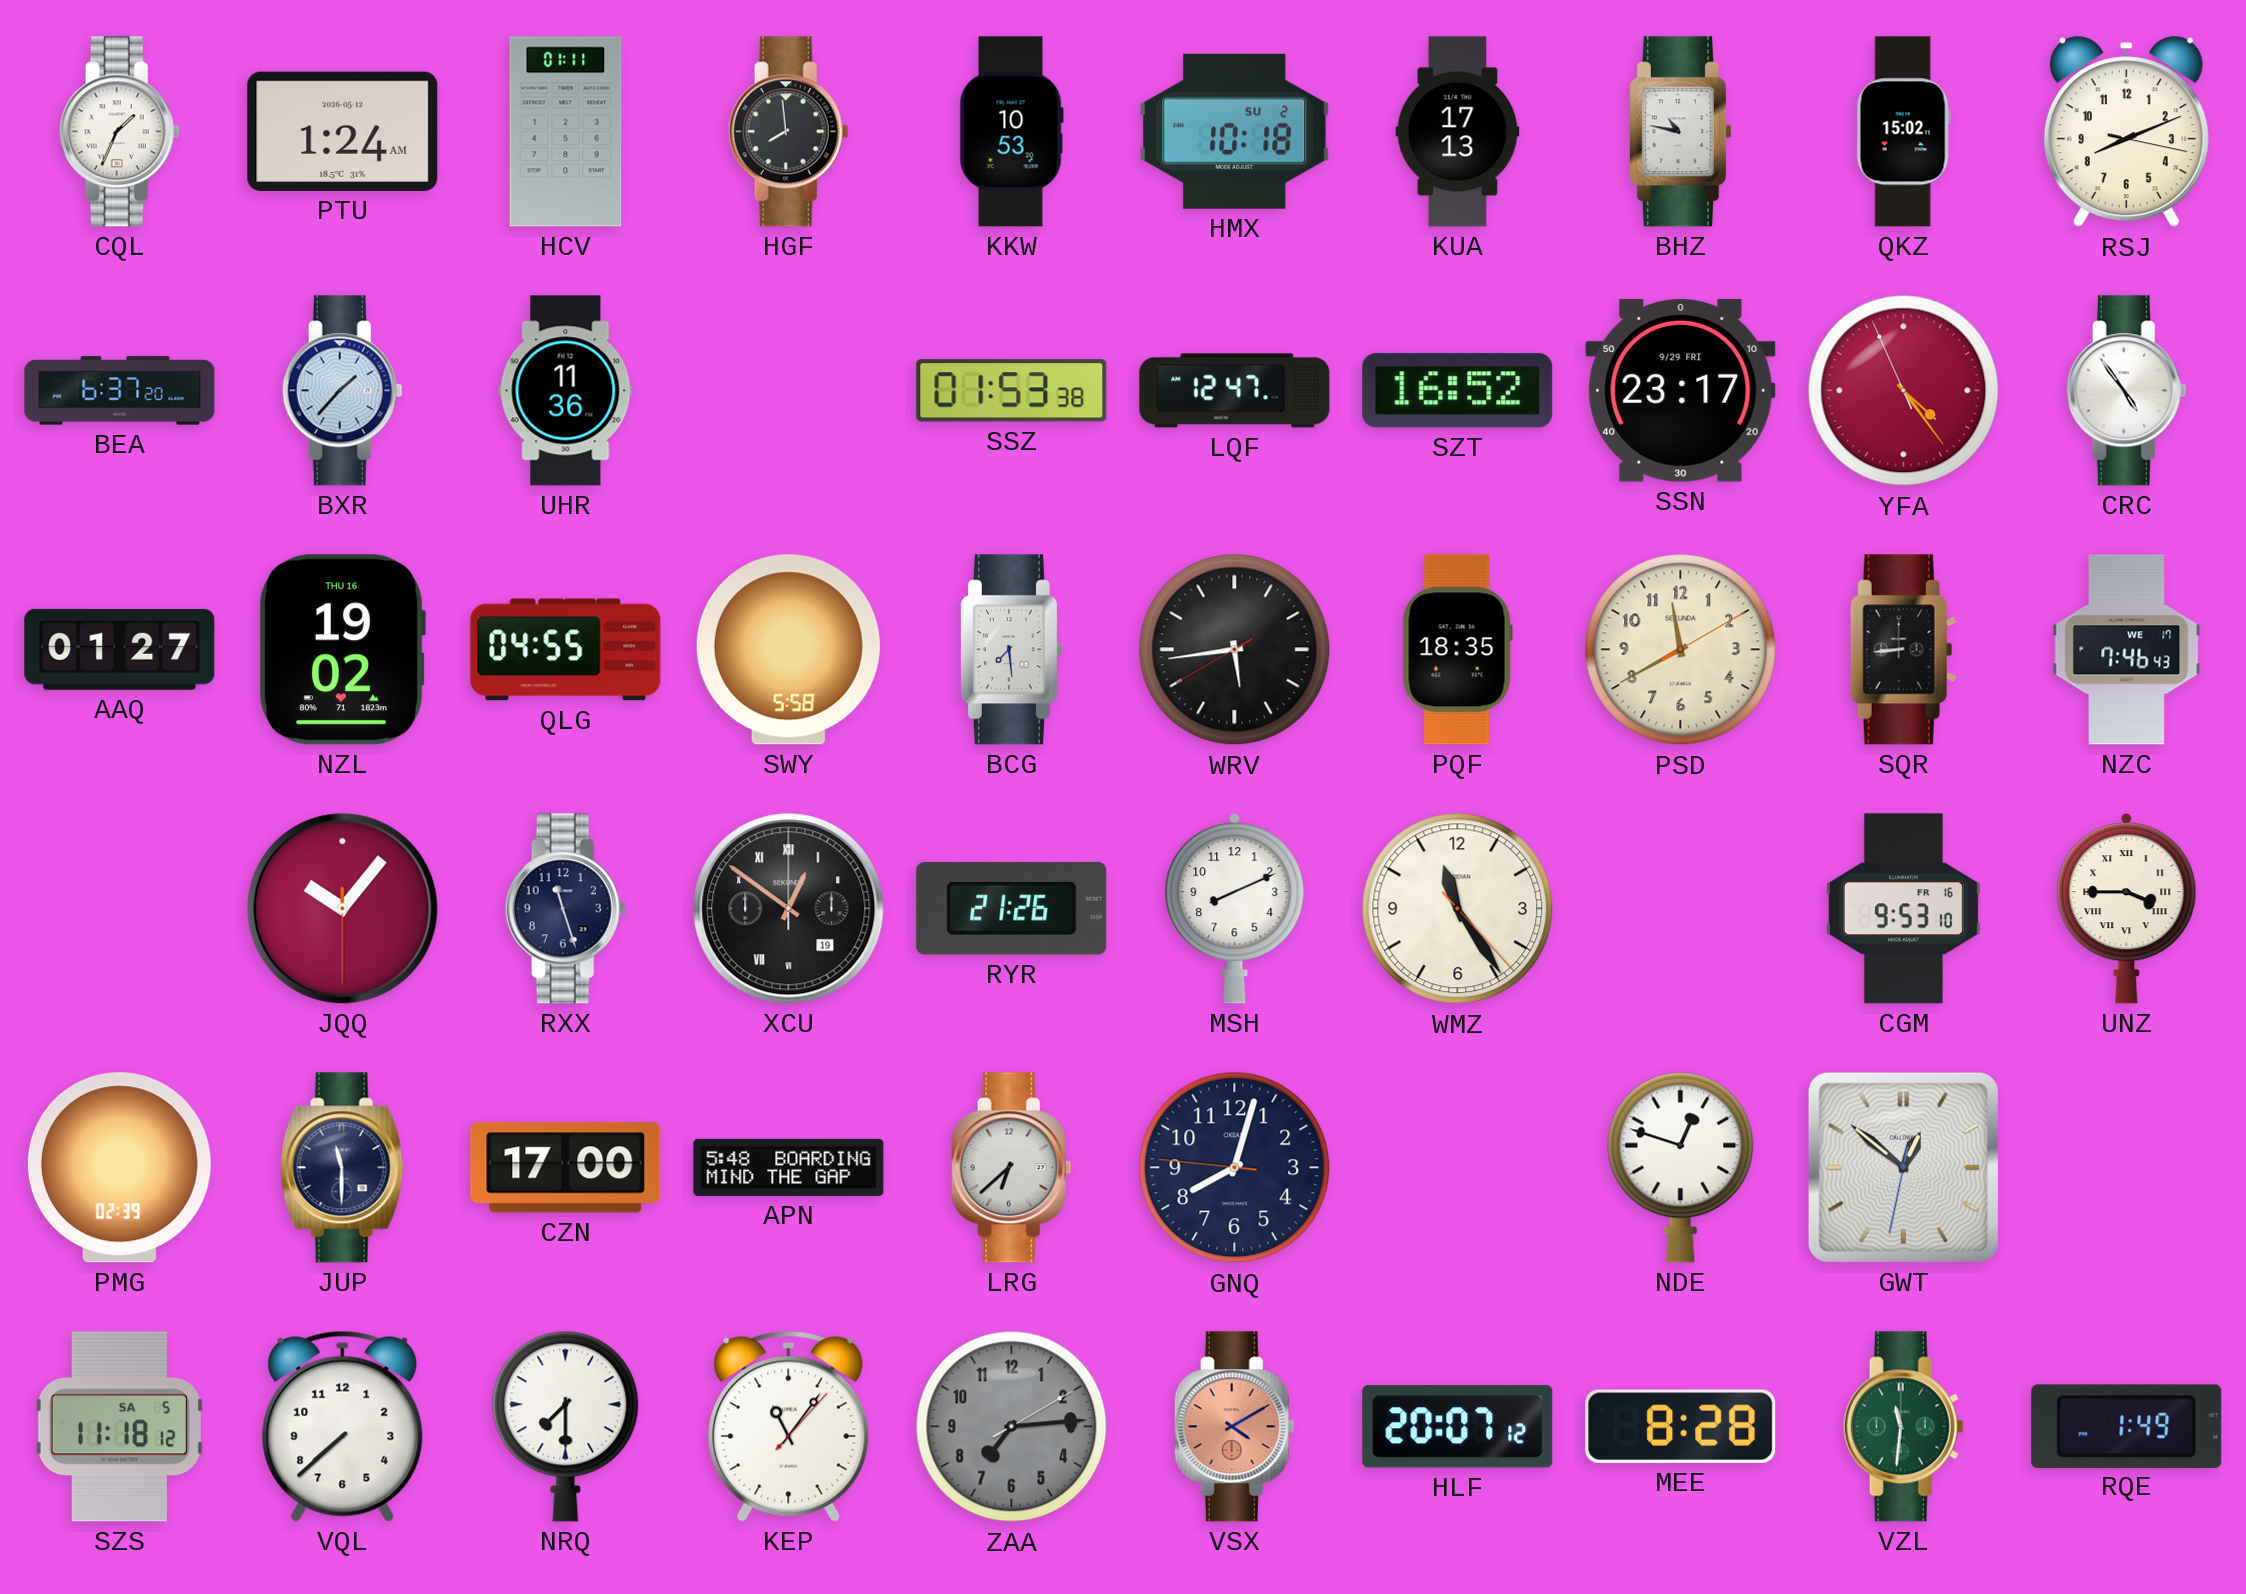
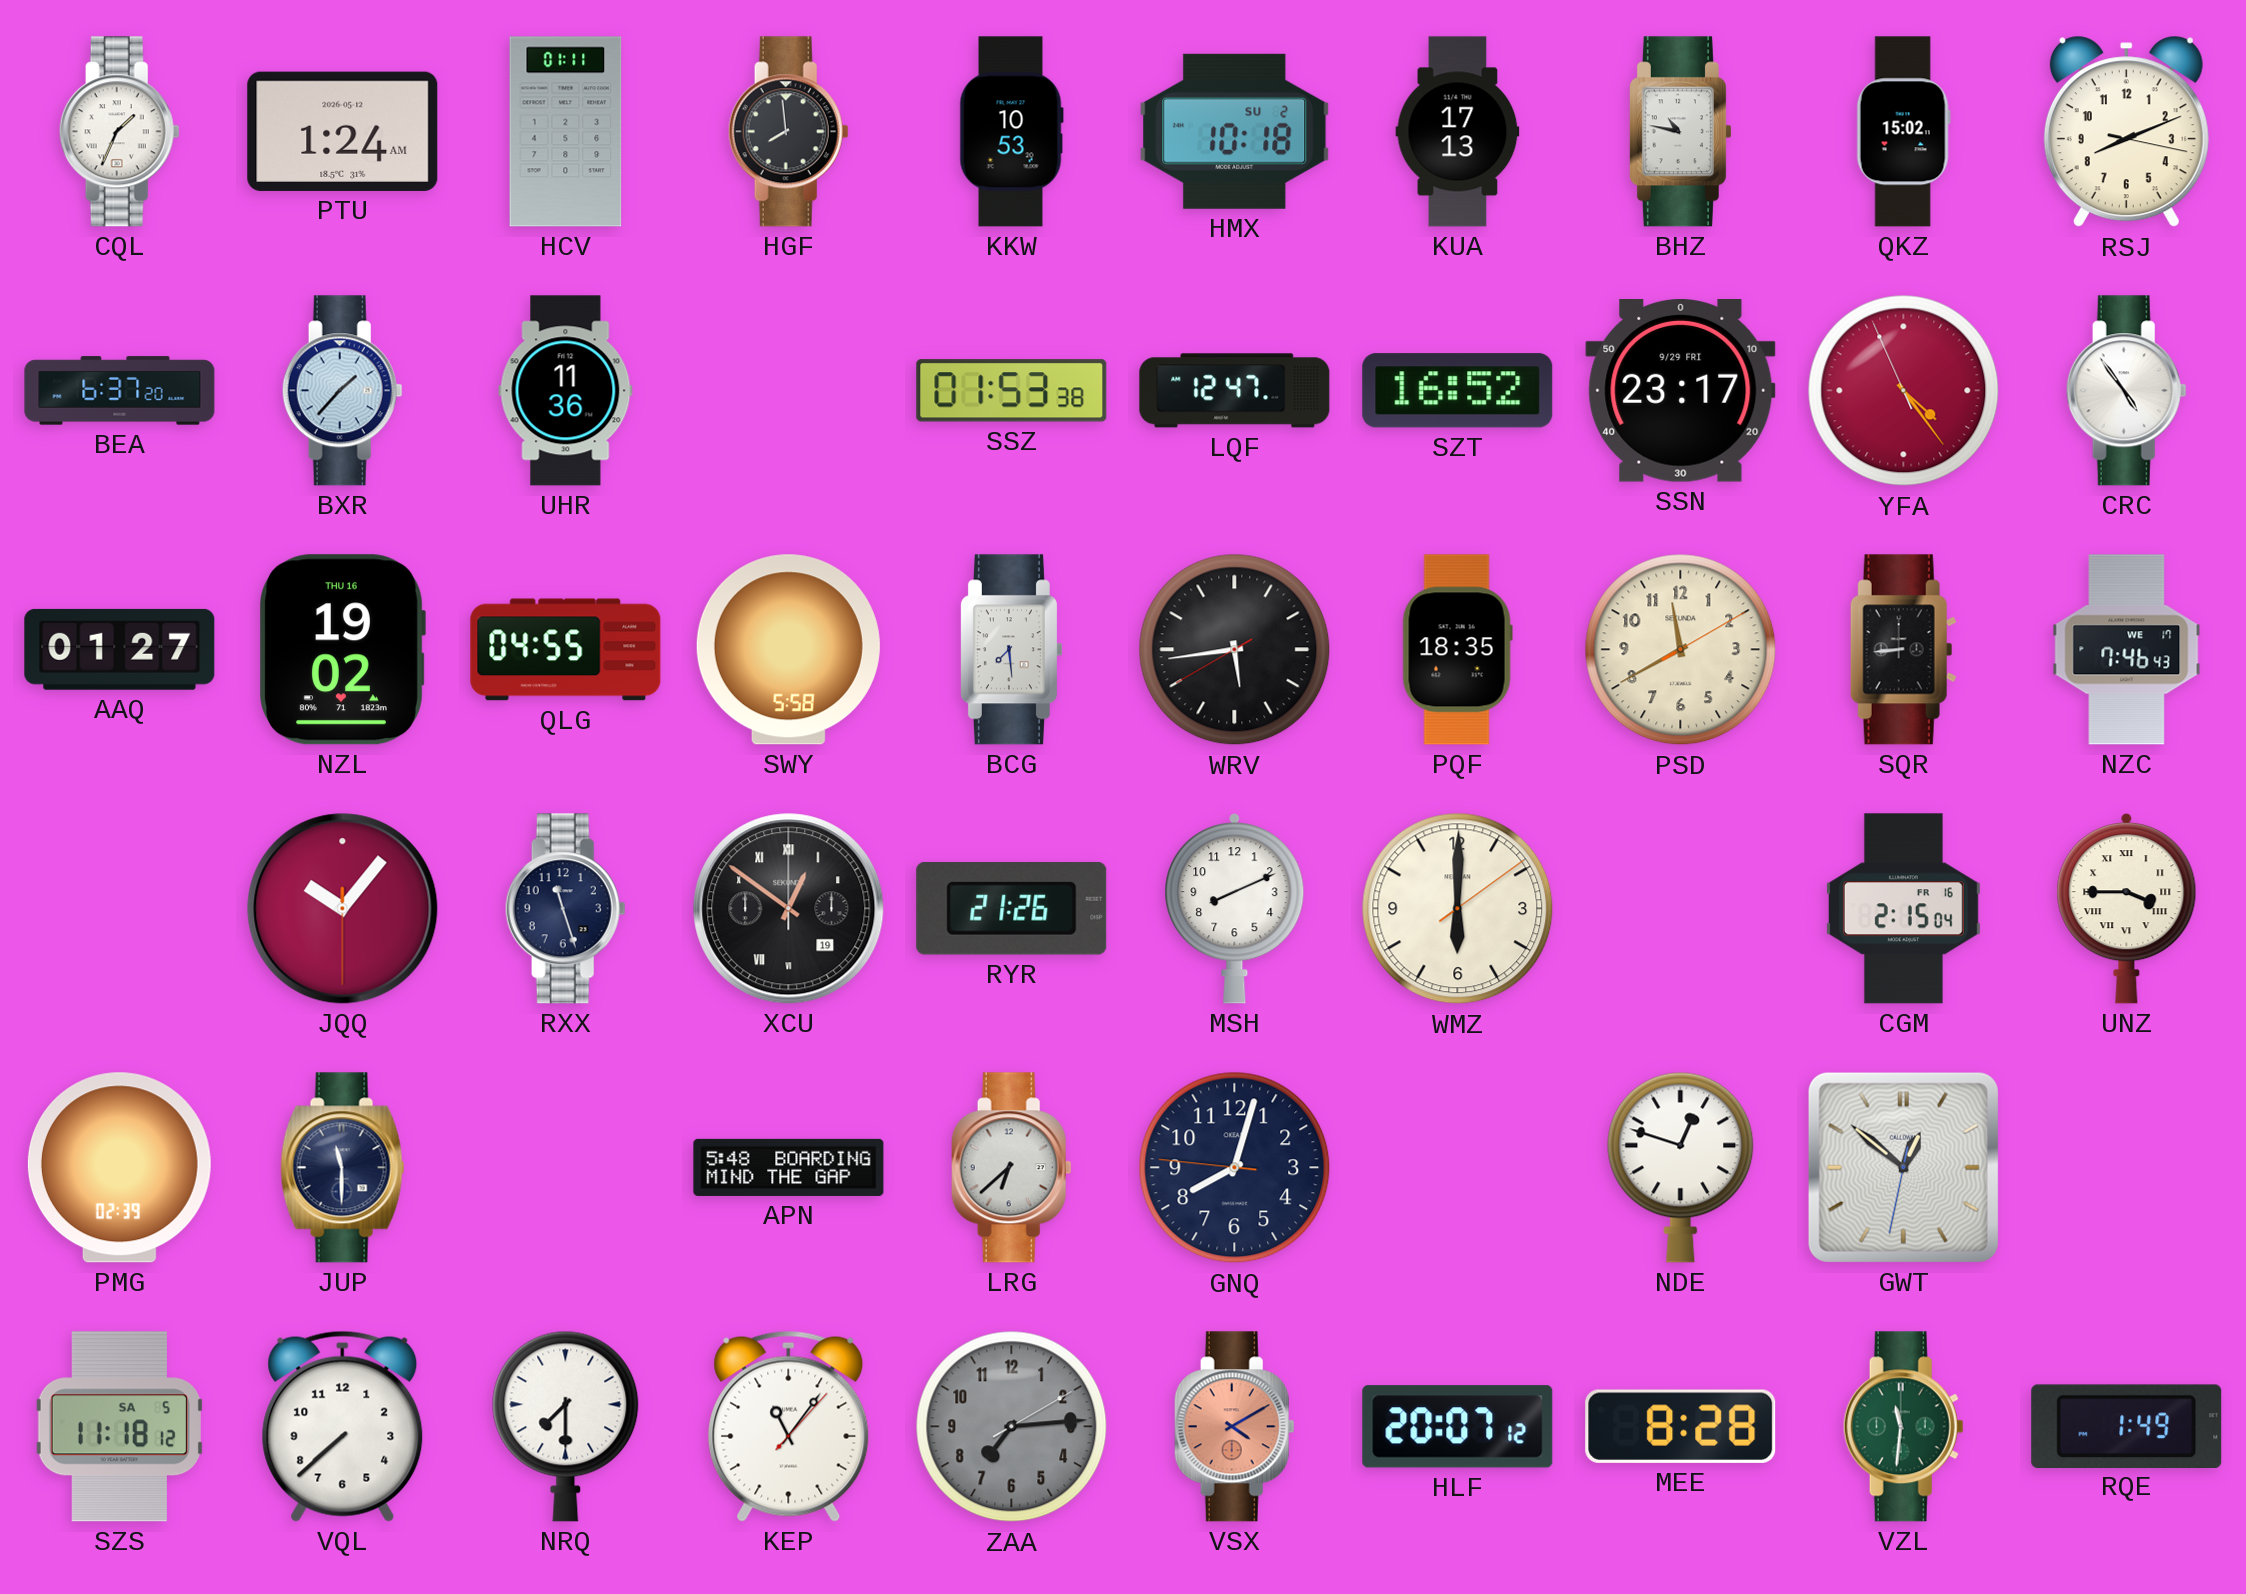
WMZ: 11:24 -> 6:00
CGM: 9:53 -> 2:15
CZN: 17:00 -> none
